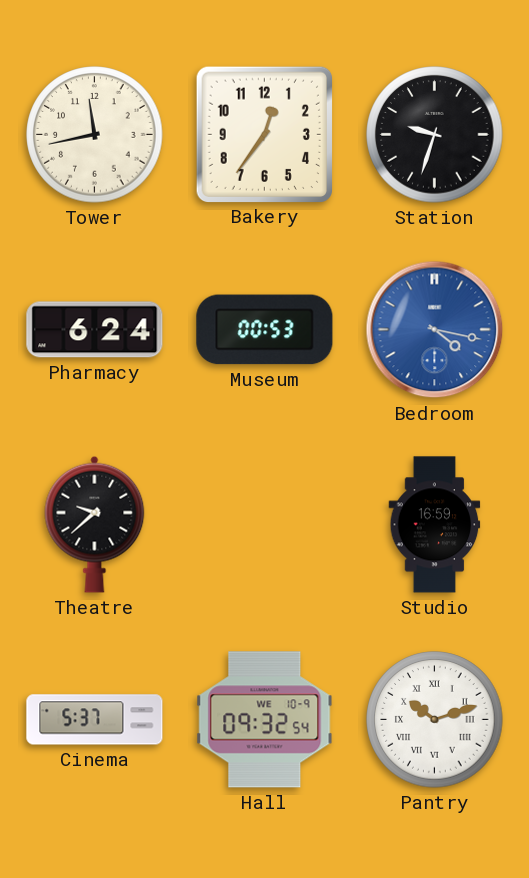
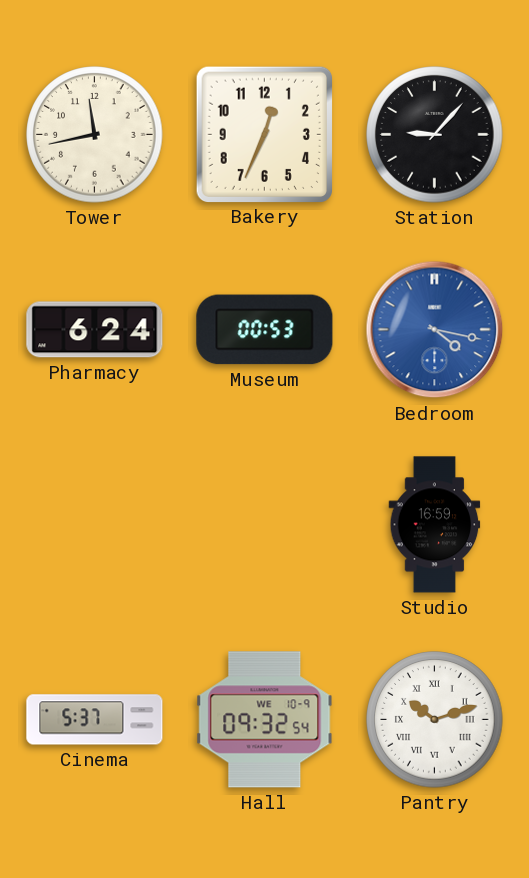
Bakery: 12:36 -> 12:34
Station: 9:33 -> 9:07
Theatre: 9:38 -> none
